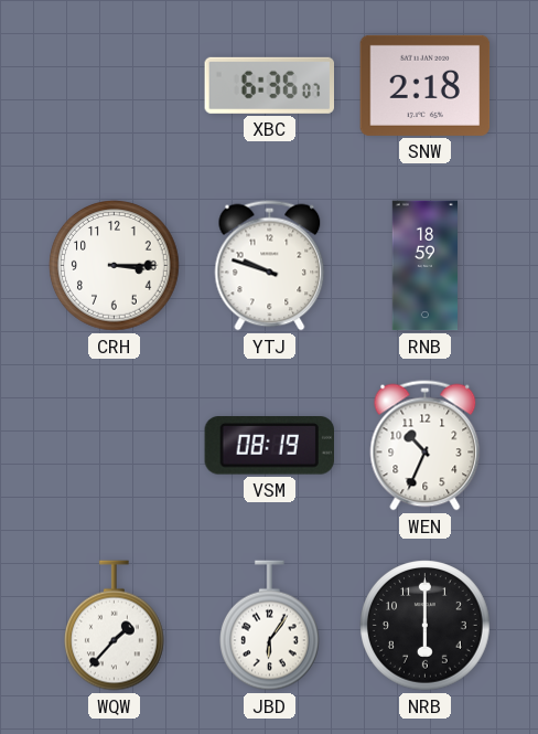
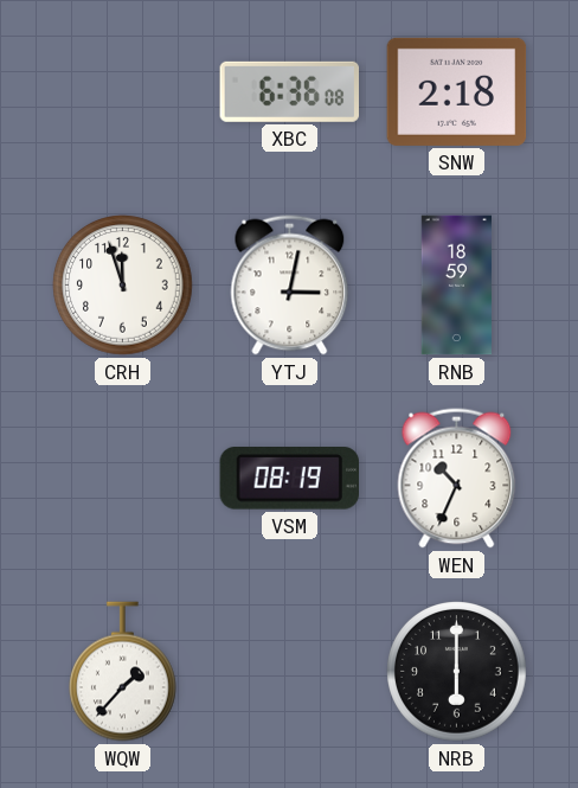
XBC: 6:36:07 -> 6:36:08
CRH: 3:15 -> 11:57
YTJ: 9:48 -> 3:02
JBD: 6:06 -> none
